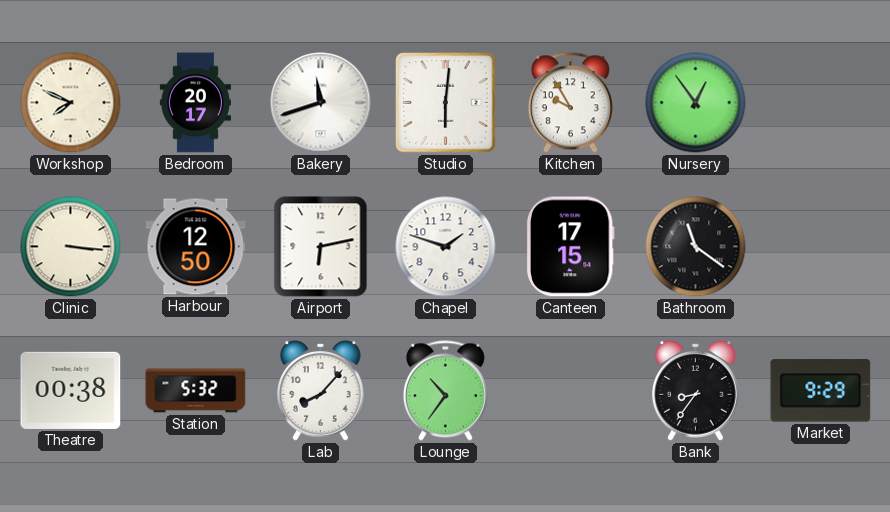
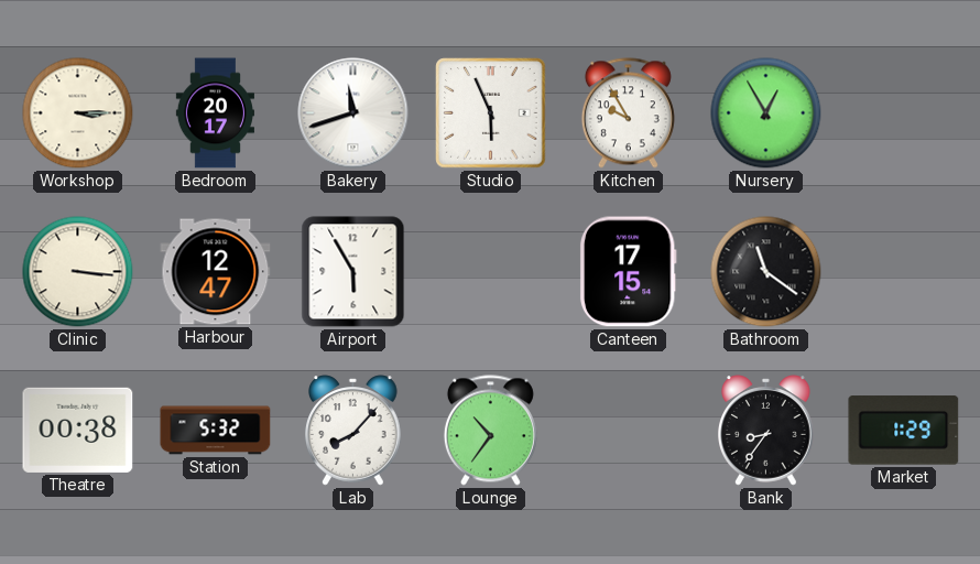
Workshop: 7:49 -> 3:15
Studio: 6:01 -> 5:56
Nursery: 12:54 -> 12:55
Harbour: 12:50 -> 12:47
Airport: 6:13 -> 5:55
Chapel: 1:48 -> none
Market: 9:29 -> 1:29
